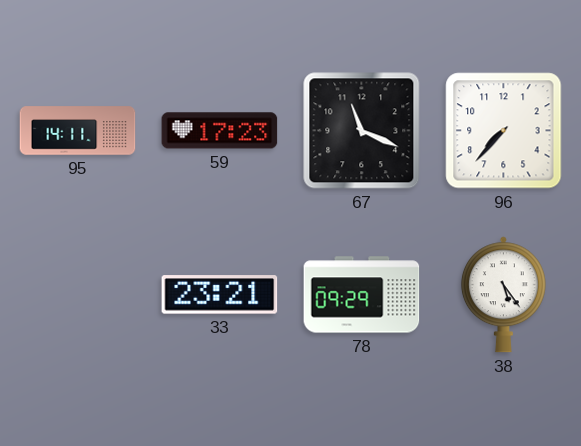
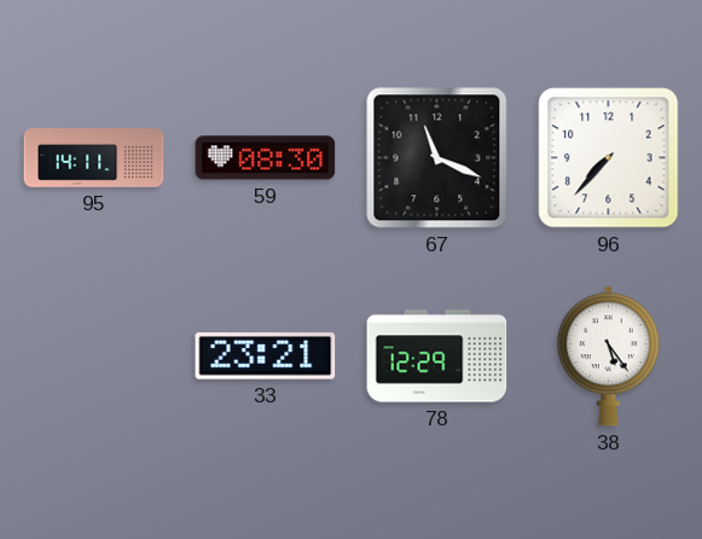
59: 17:23 -> 08:30
78: 09:29 -> 12:29
